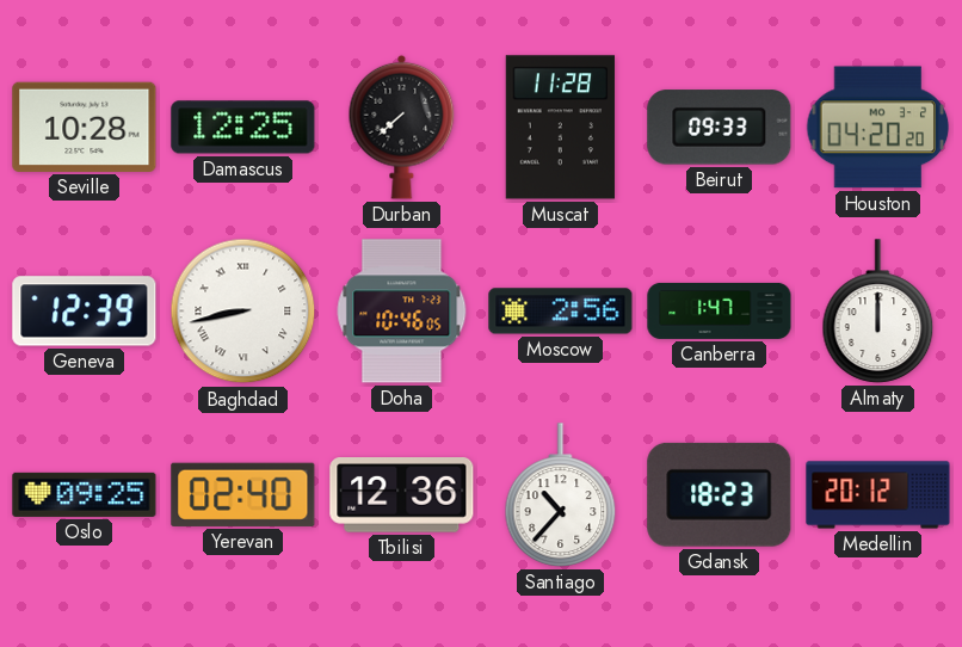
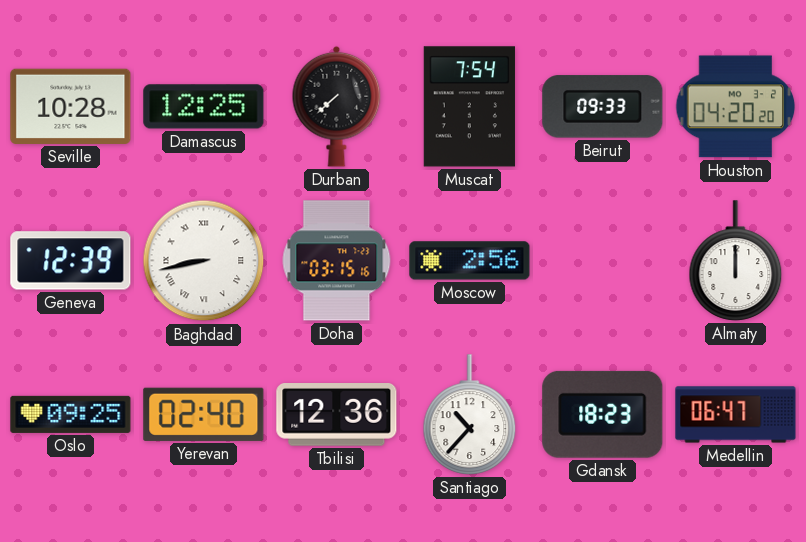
Muscat: 11:28 -> 7:54
Doha: 10:46 -> 03:15
Canberra: 1:47 -> none
Medellin: 20:12 -> 06:47
